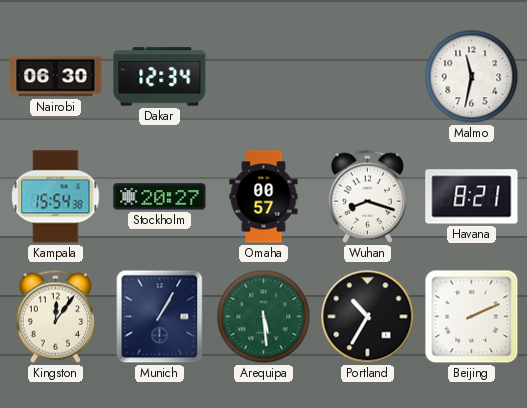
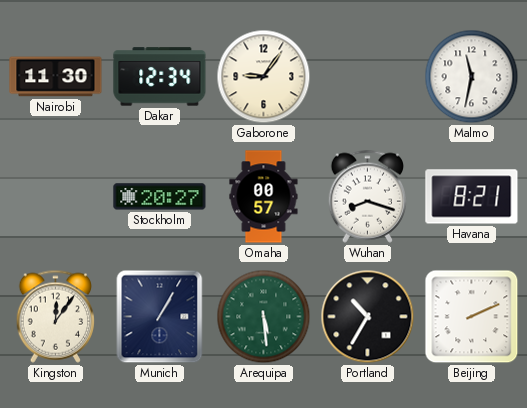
Nairobi: 06:30 -> 11:30
Gaborone: none -> 9:06
Kampala: 15:54 -> none
